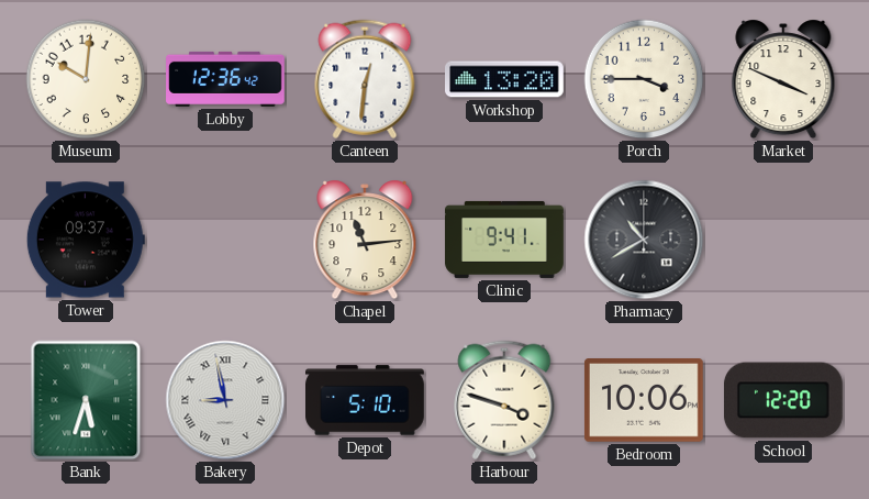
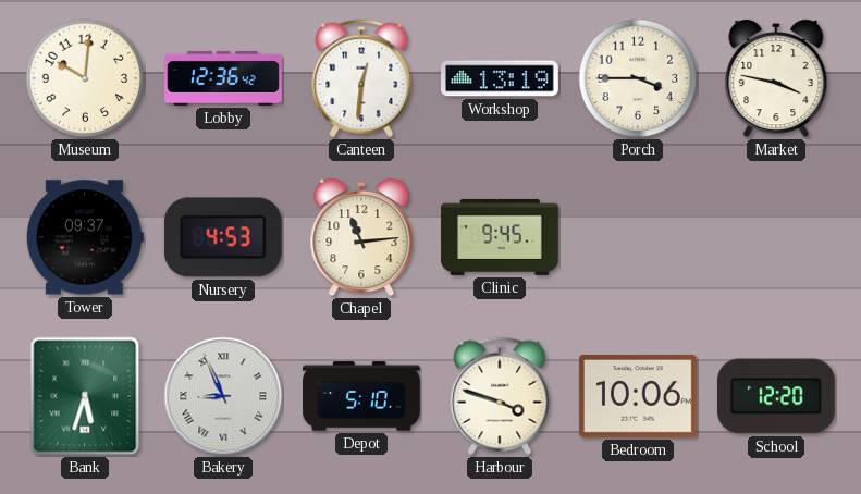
Workshop: 13:20 -> 13:19
Market: 3:49 -> 3:47
Nursery: none -> 4:53
Clinic: 9:41 -> 9:45
Pharmacy: 10:40 -> none
Bakery: 8:58 -> 8:56
